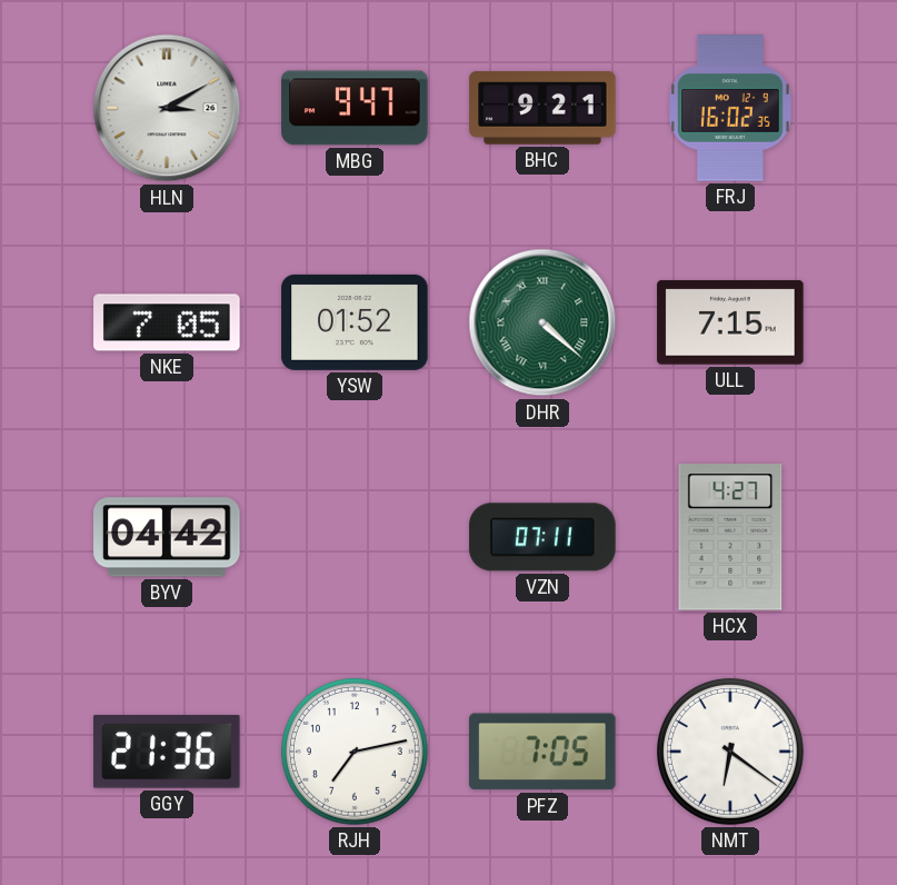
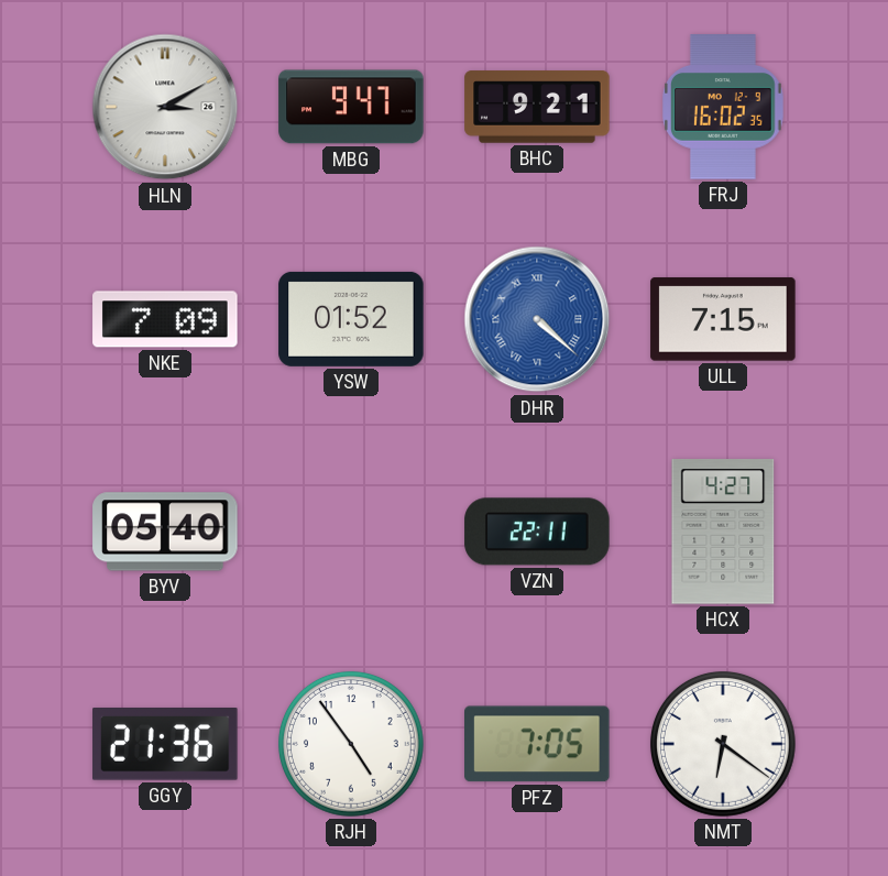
NKE: 7:05 -> 7:09
DHR dial: green -> blue
BYV: 04:42 -> 05:40
VZN: 07:11 -> 22:11
RJH: 7:13 -> 4:54
